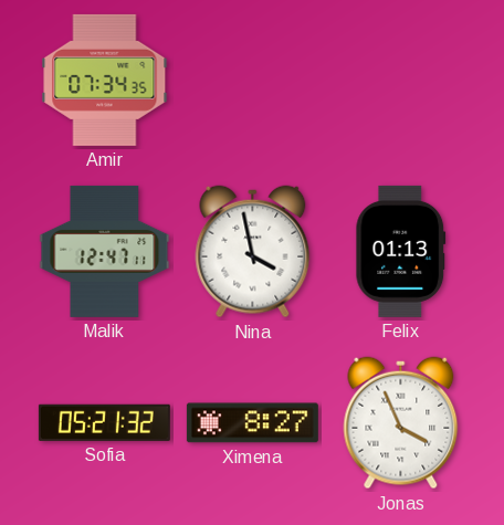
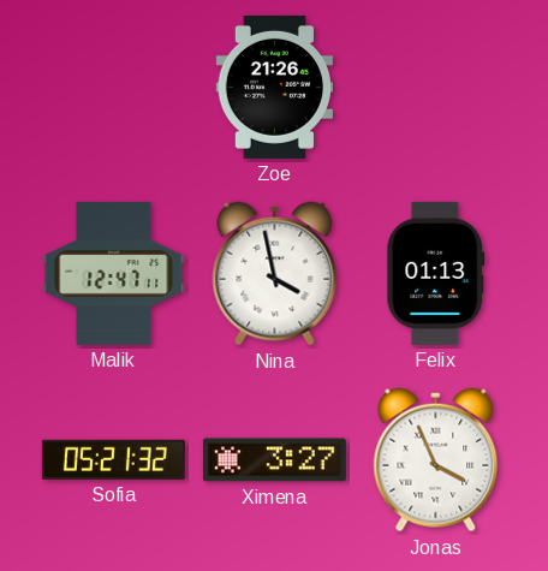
Amir: 07:34 -> none
Zoe: none -> 21:26
Ximena: 8:27 -> 3:27
